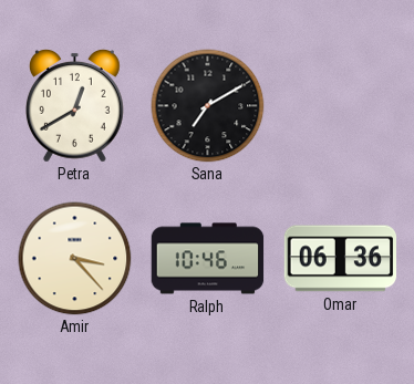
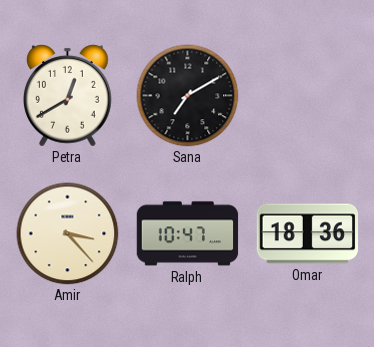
Ralph: 10:46 -> 10:47
Omar: 06:36 -> 18:36
